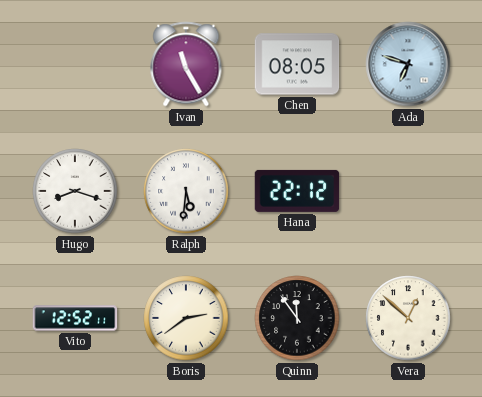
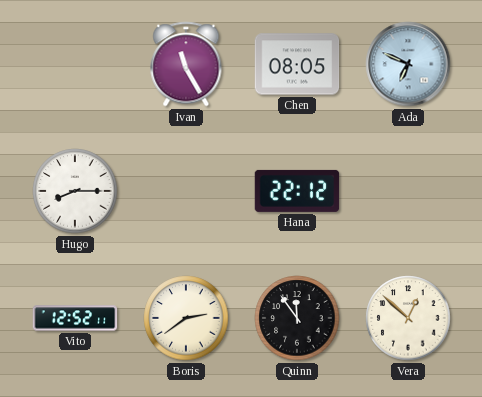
Ada: 6:48 -> 6:49
Hugo: 8:18 -> 8:15
Ralph: 5:31 -> none
